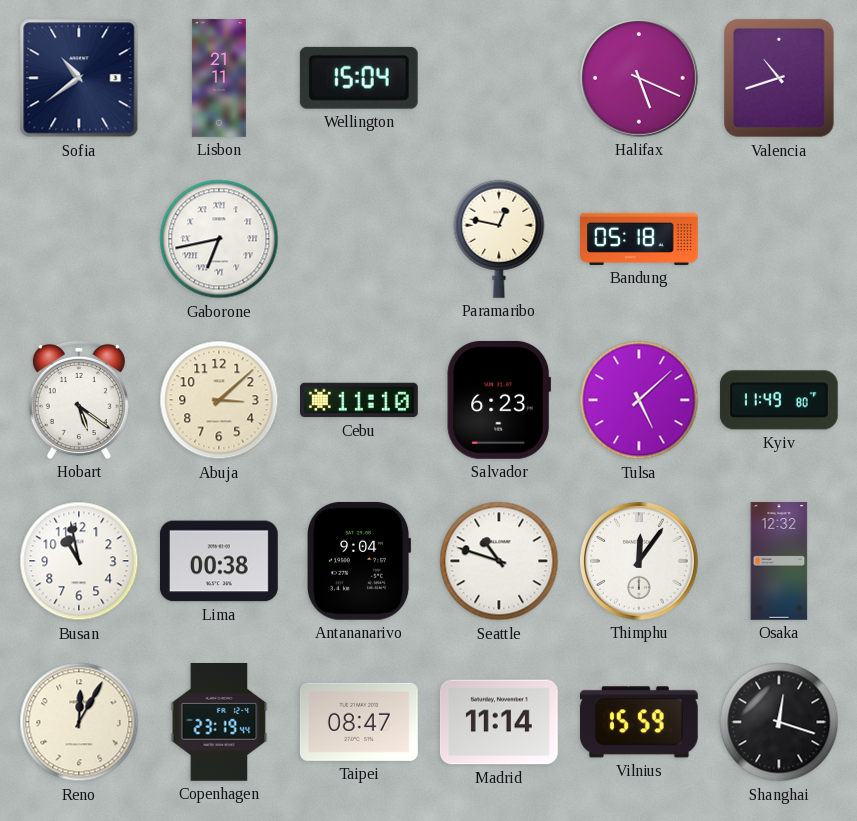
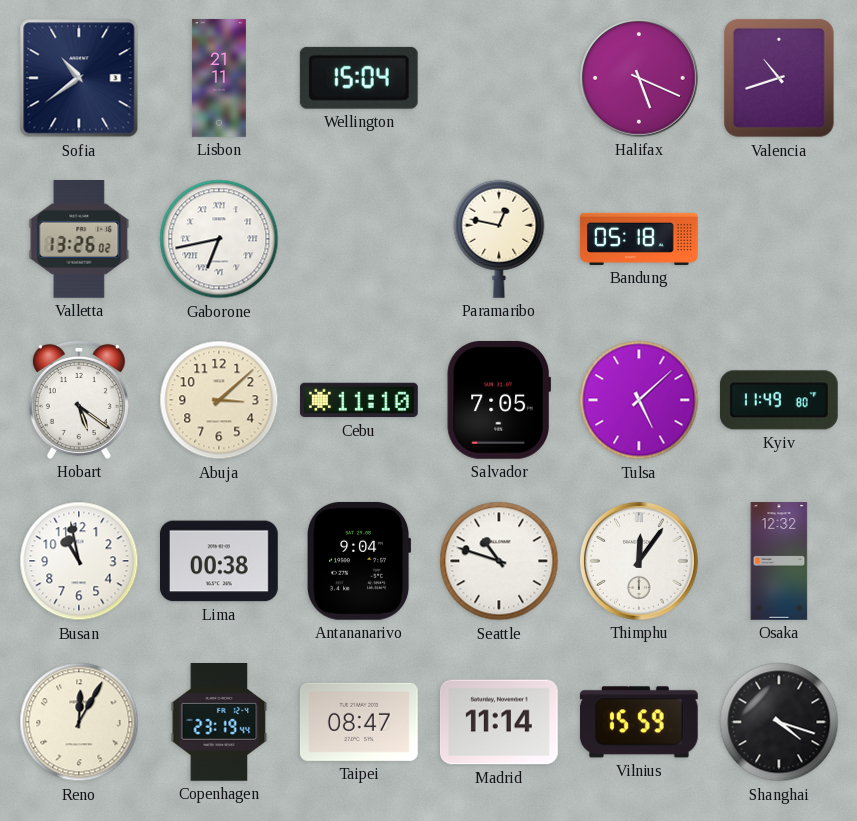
Valletta: none -> 13:26
Salvador: 6:23 -> 7:05
Shanghai: 12:18 -> 4:18
